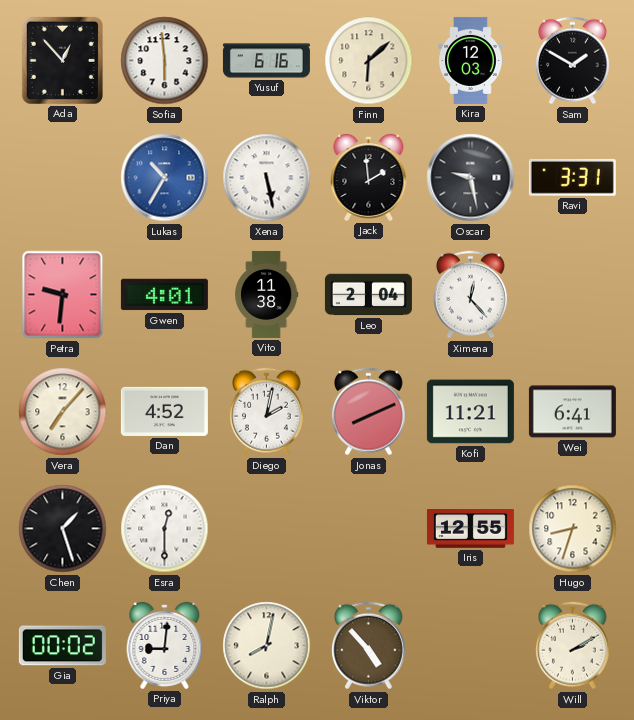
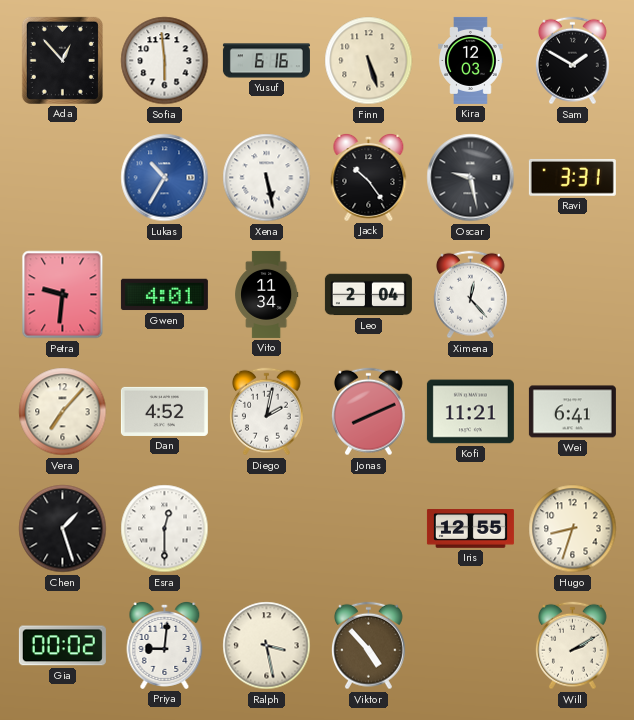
Finn: 6:08 -> 5:27
Jack: 1:59 -> 10:24
Vito: 11:38 -> 11:34
Ralph: 8:02 -> 3:28
